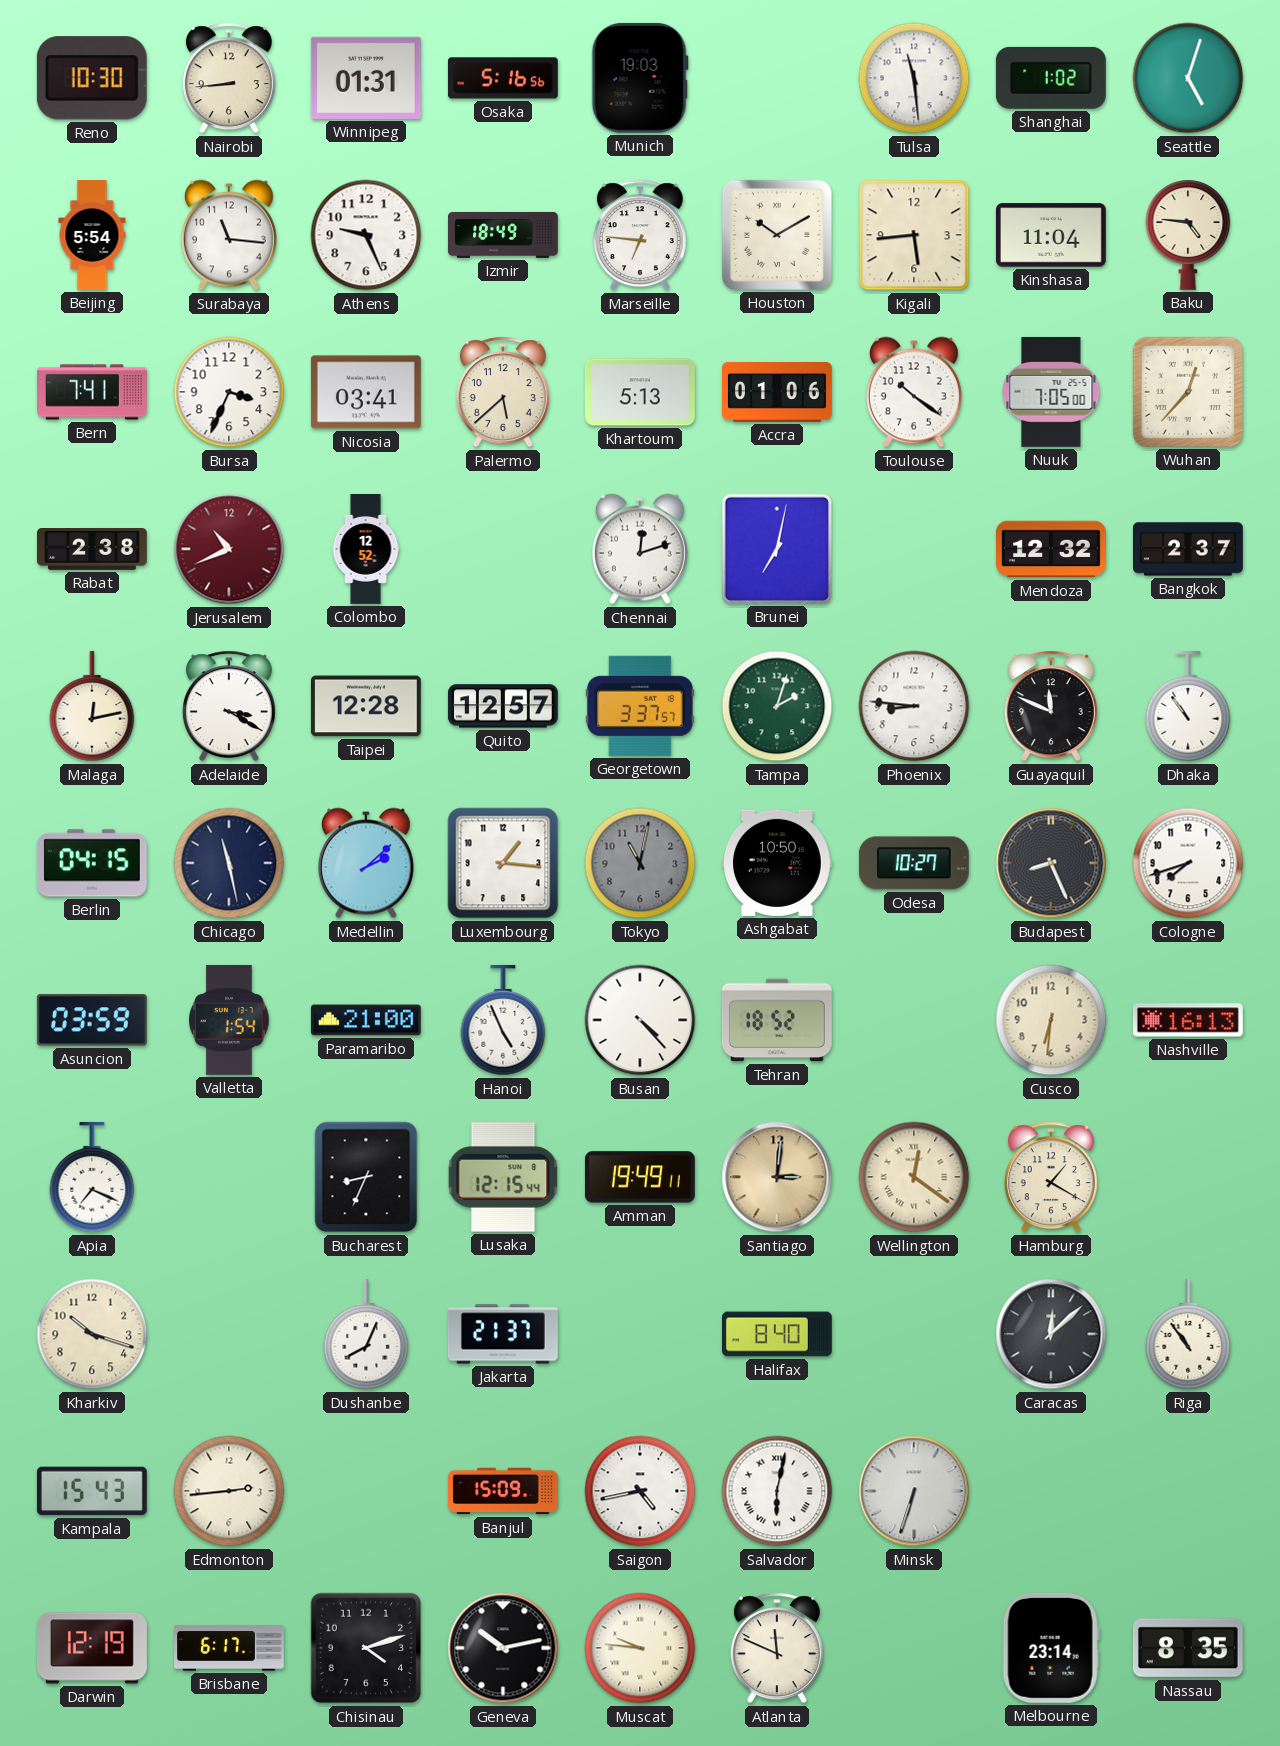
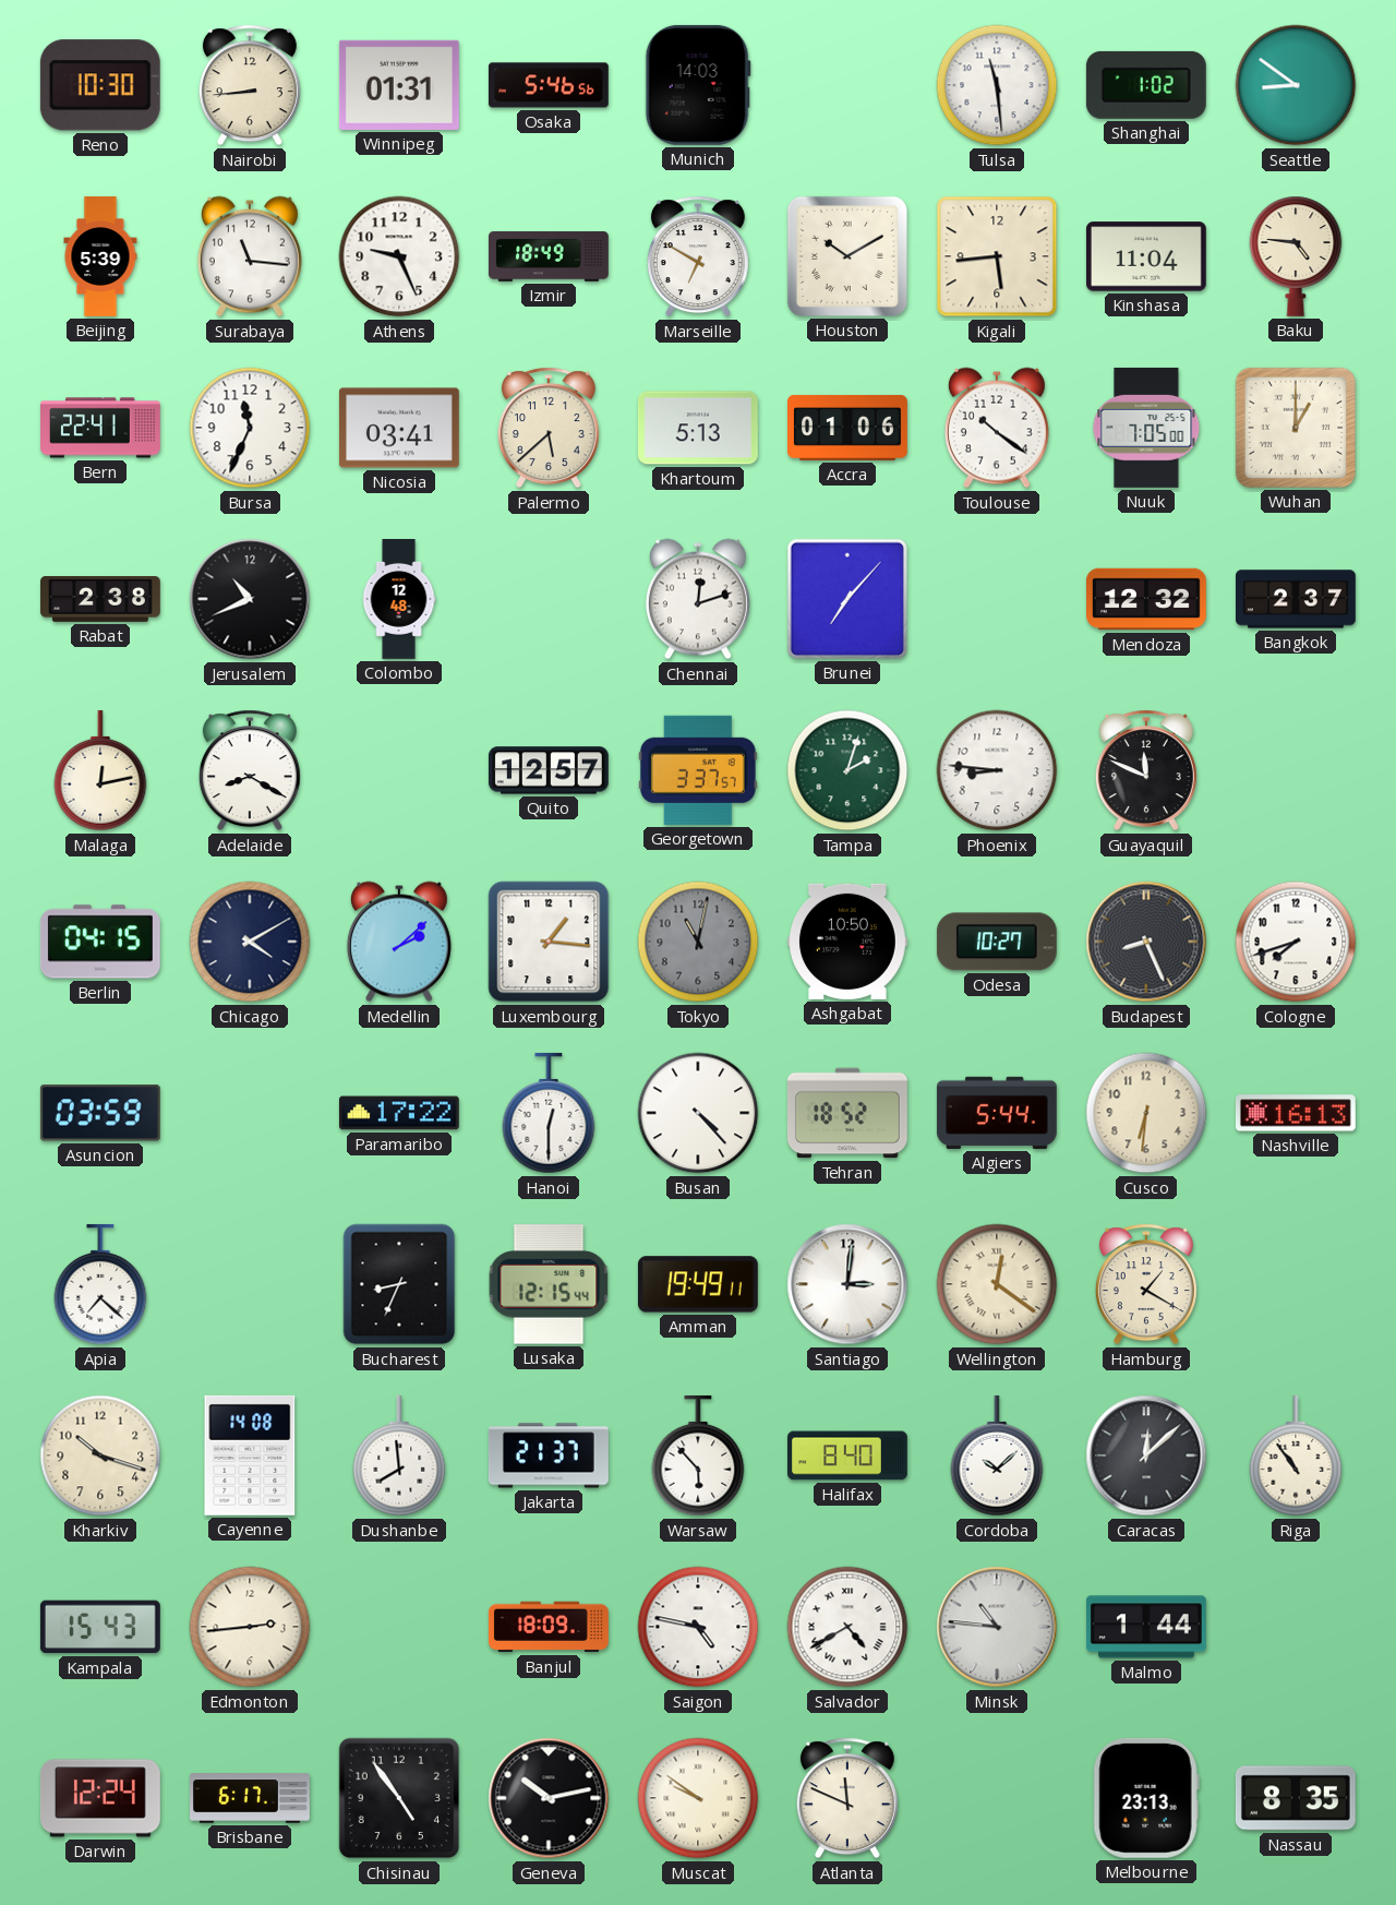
Osaka: 5:16 -> 5:46
Munich: 19:03 -> 14:03
Seattle: 5:03 -> 8:51
Beijing: 5:54 -> 5:39
Marseille: 6:46 -> 6:50
Bern: 7:41 -> 22:41
Bursa: 3:34 -> 11:34
Wuhan: 12:37 -> 1:00
Jerusalem dial: burgundy -> black
Colombo: 12:52 -> 12:48
Brunei: 7:02 -> 7:07
Adelaide: 3:20 -> 8:20
Taipei: 12:28 -> none
Dhaka: 10:54 -> none
Chicago: 11:28 -> 4:10
Valletta: 1:54 -> none
Paramaribo: 21:00 -> 17:22
Hanoi: 4:56 -> 12:30
Algiers: none -> 5:44
Apia: 7:19 -> 7:22
Santiago dial: champagne -> white
Cayenne: none -> 14:08
Dushanbe: 8:04 -> 7:59
Warsaw: none -> 5:53
Cordoba: none -> 10:08
Banjul: 15:09 -> 18:09
Saigon: 4:43 -> 4:47
Salvador: 6:02 -> 4:40
Minsk: 6:33 -> 10:46
Malmo: none -> 1:44
Darwin: 12:19 -> 12:24
Chisinau: 4:12 -> 4:54
Muscat: 9:46 -> 9:51
Melbourne: 23:14 -> 23:13
